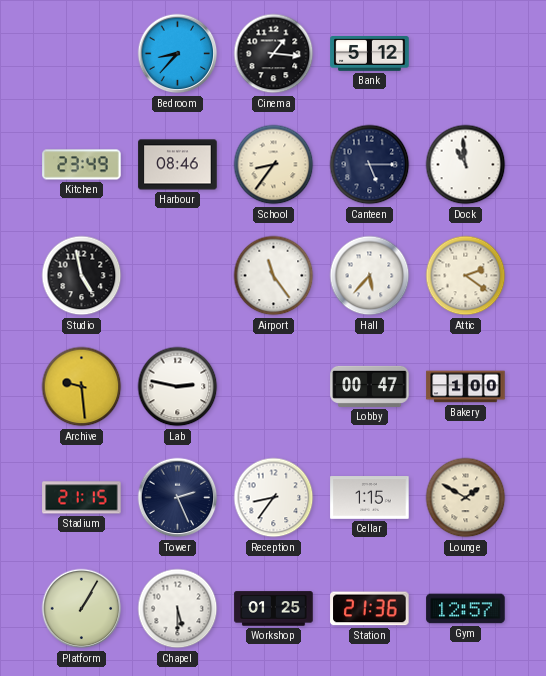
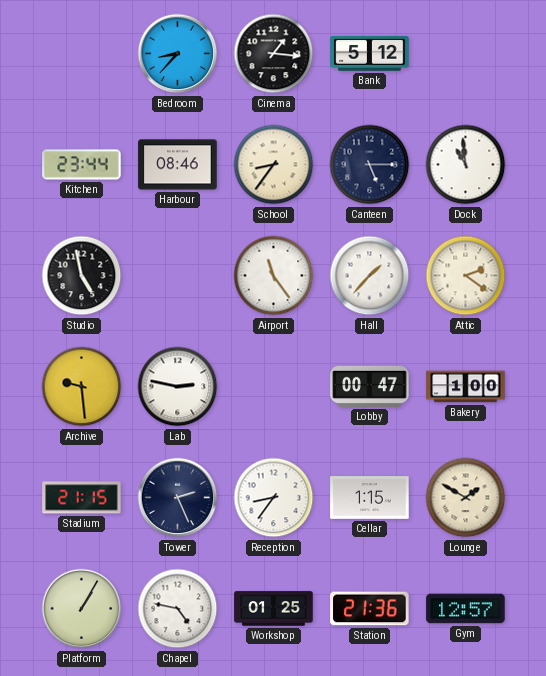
Kitchen: 23:49 -> 23:44
Hall: 5:37 -> 1:37
Chapel: 5:30 -> 4:47
